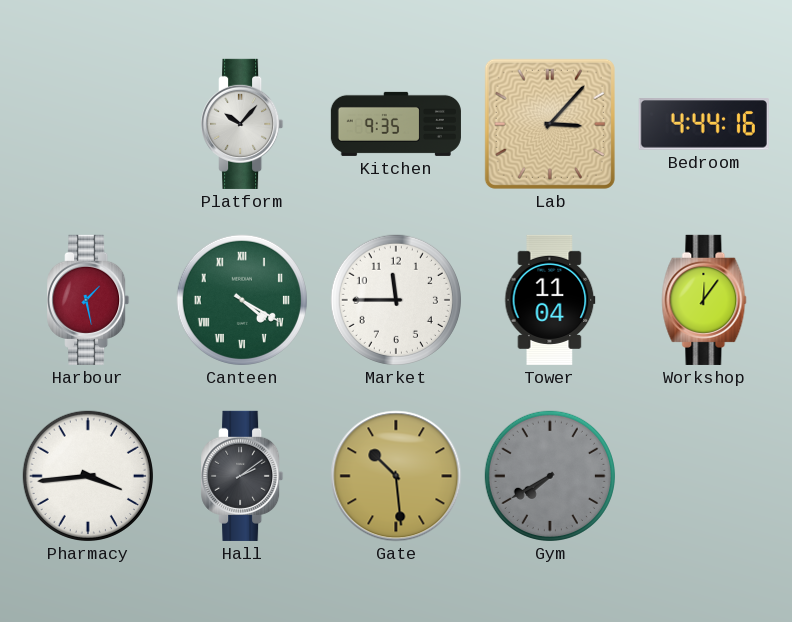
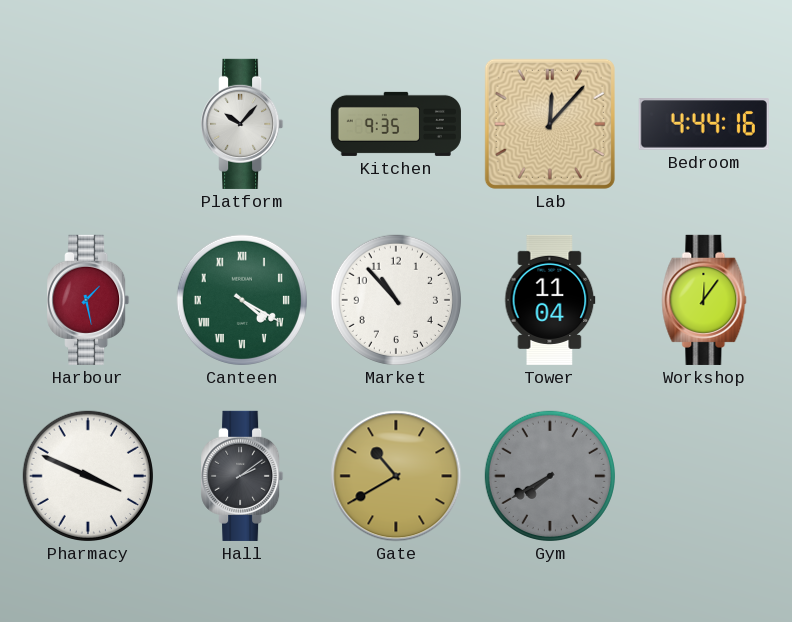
Lab: 3:07 -> 12:07
Market: 11:45 -> 10:53
Pharmacy: 3:44 -> 3:49
Gate: 10:29 -> 10:40
